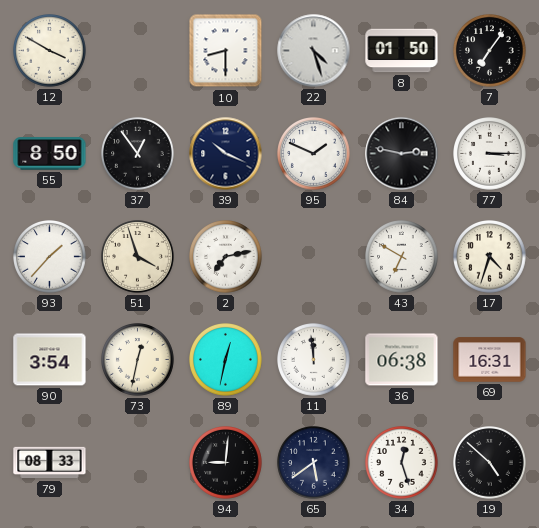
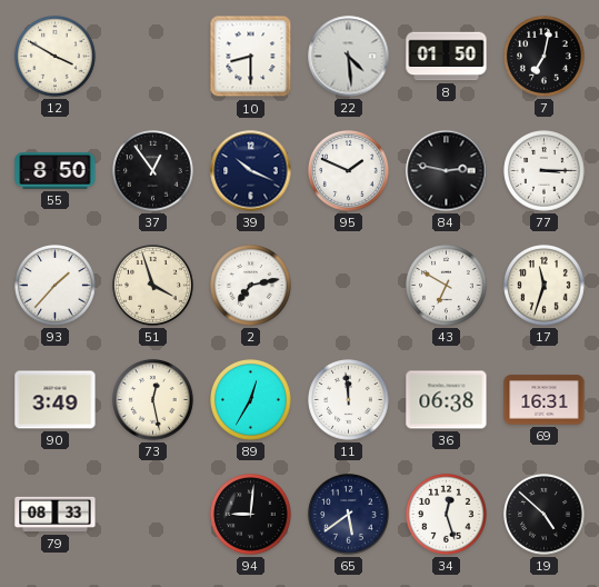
22: 4:27 -> 4:29
7: 7:06 -> 7:02
17: 4:33 -> 11:33
90: 3:54 -> 3:49
73: 12:32 -> 12:28
89: 12:32 -> 12:35
